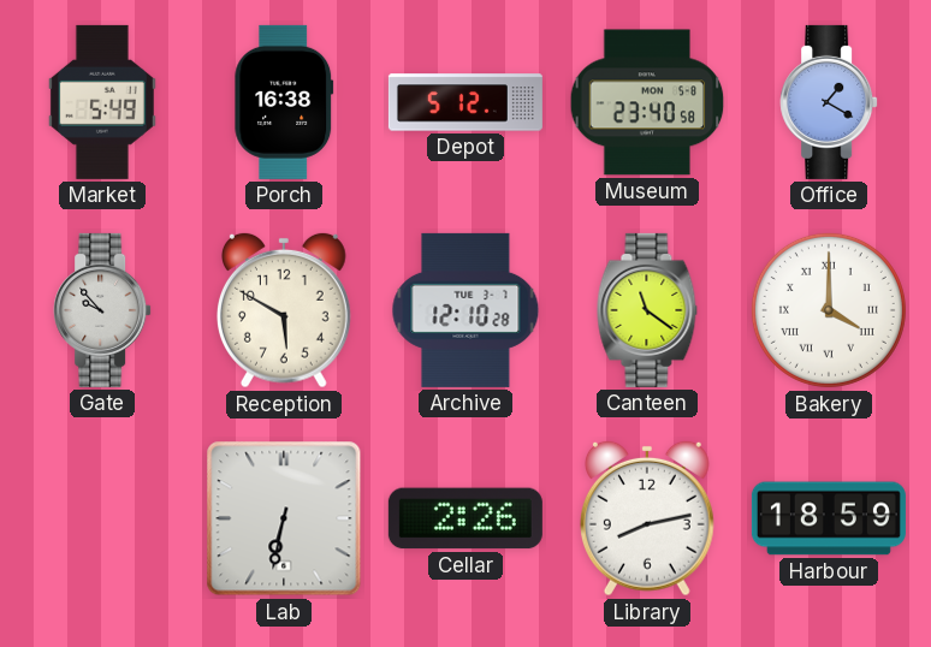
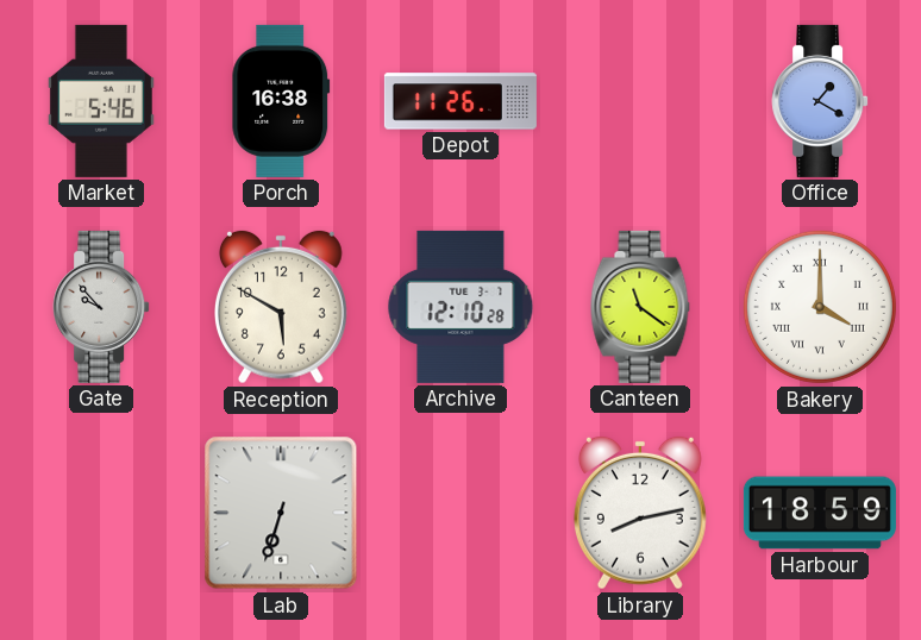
Market: 5:49 -> 5:46
Depot: 5:12 -> 11:26
Museum: 23:40 -> none
Lab: 6:32 -> 6:33
Cellar: 2:26 -> none
